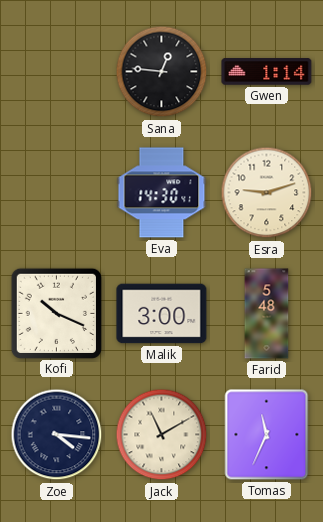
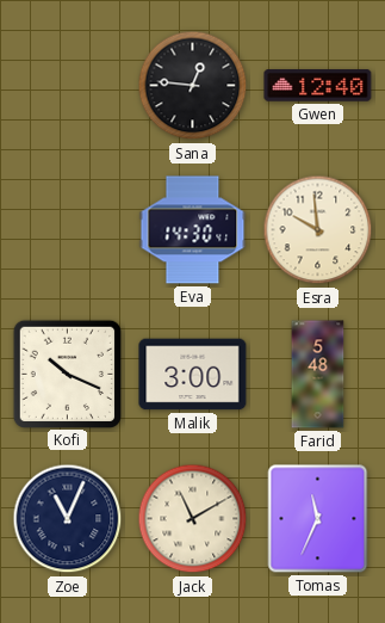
Gwen: 1:14 -> 12:40
Esra: 9:12 -> 9:59
Zoe: 4:16 -> 11:04
